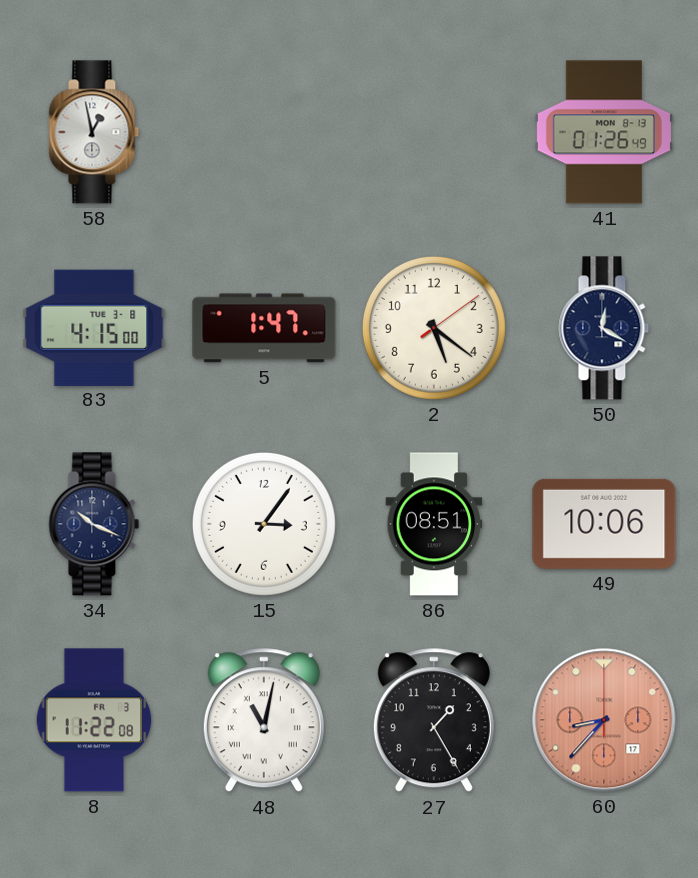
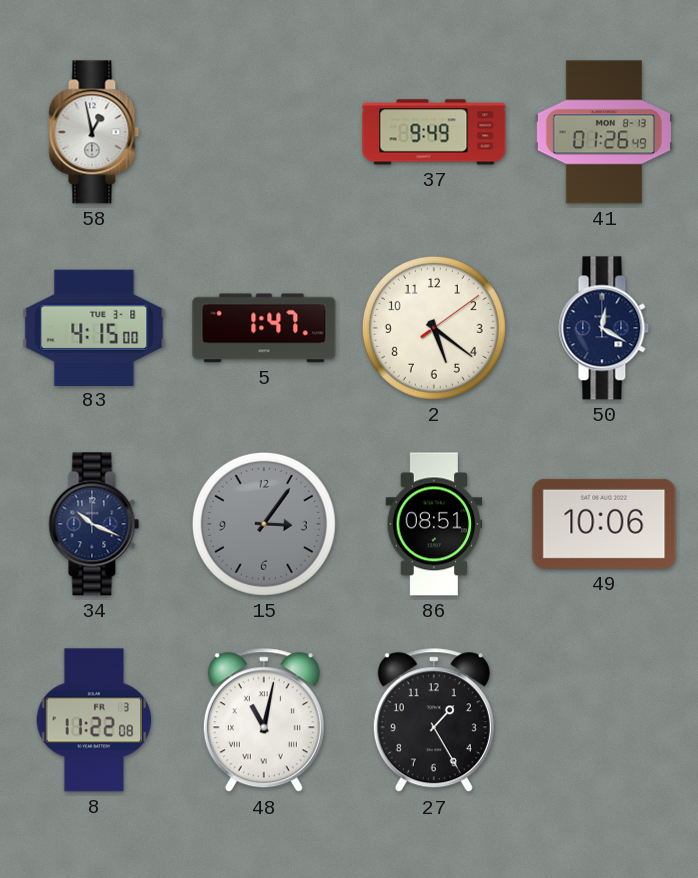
37: none -> 9:49
15 dial: white -> grey
60: 8:37 -> none
